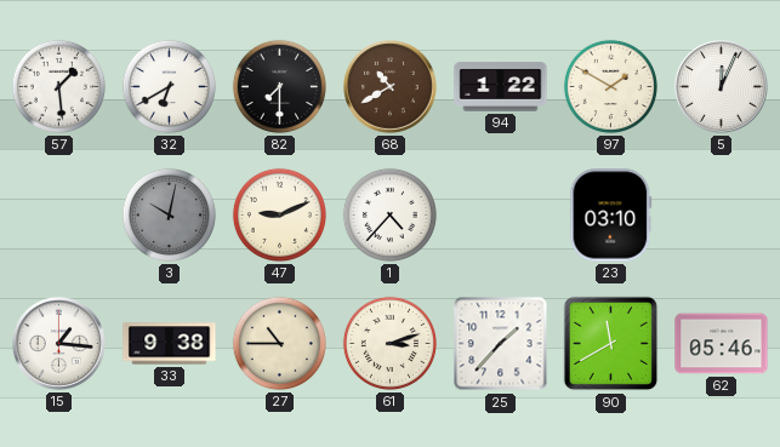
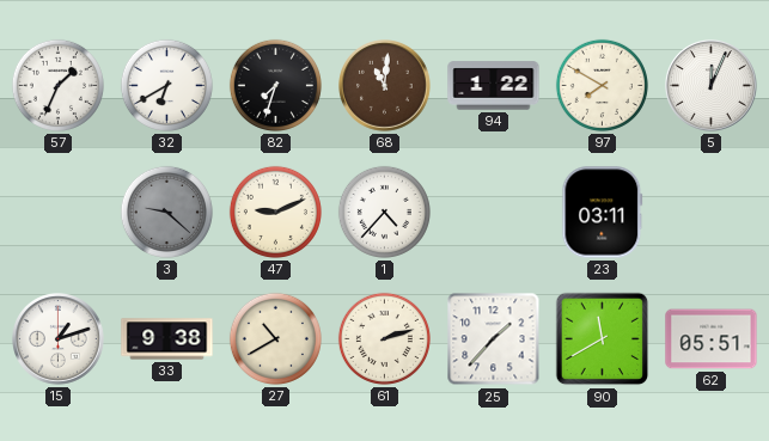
57: 1:29 -> 1:34
82: 7:30 -> 7:33
68: 10:40 -> 11:01
97: 1:50 -> 7:50
3: 10:02 -> 9:22
23: 03:10 -> 03:11
15: 1:16 -> 1:12
27: 10:45 -> 10:40
61: 3:12 -> 2:12
62: 05:46 -> 05:51
